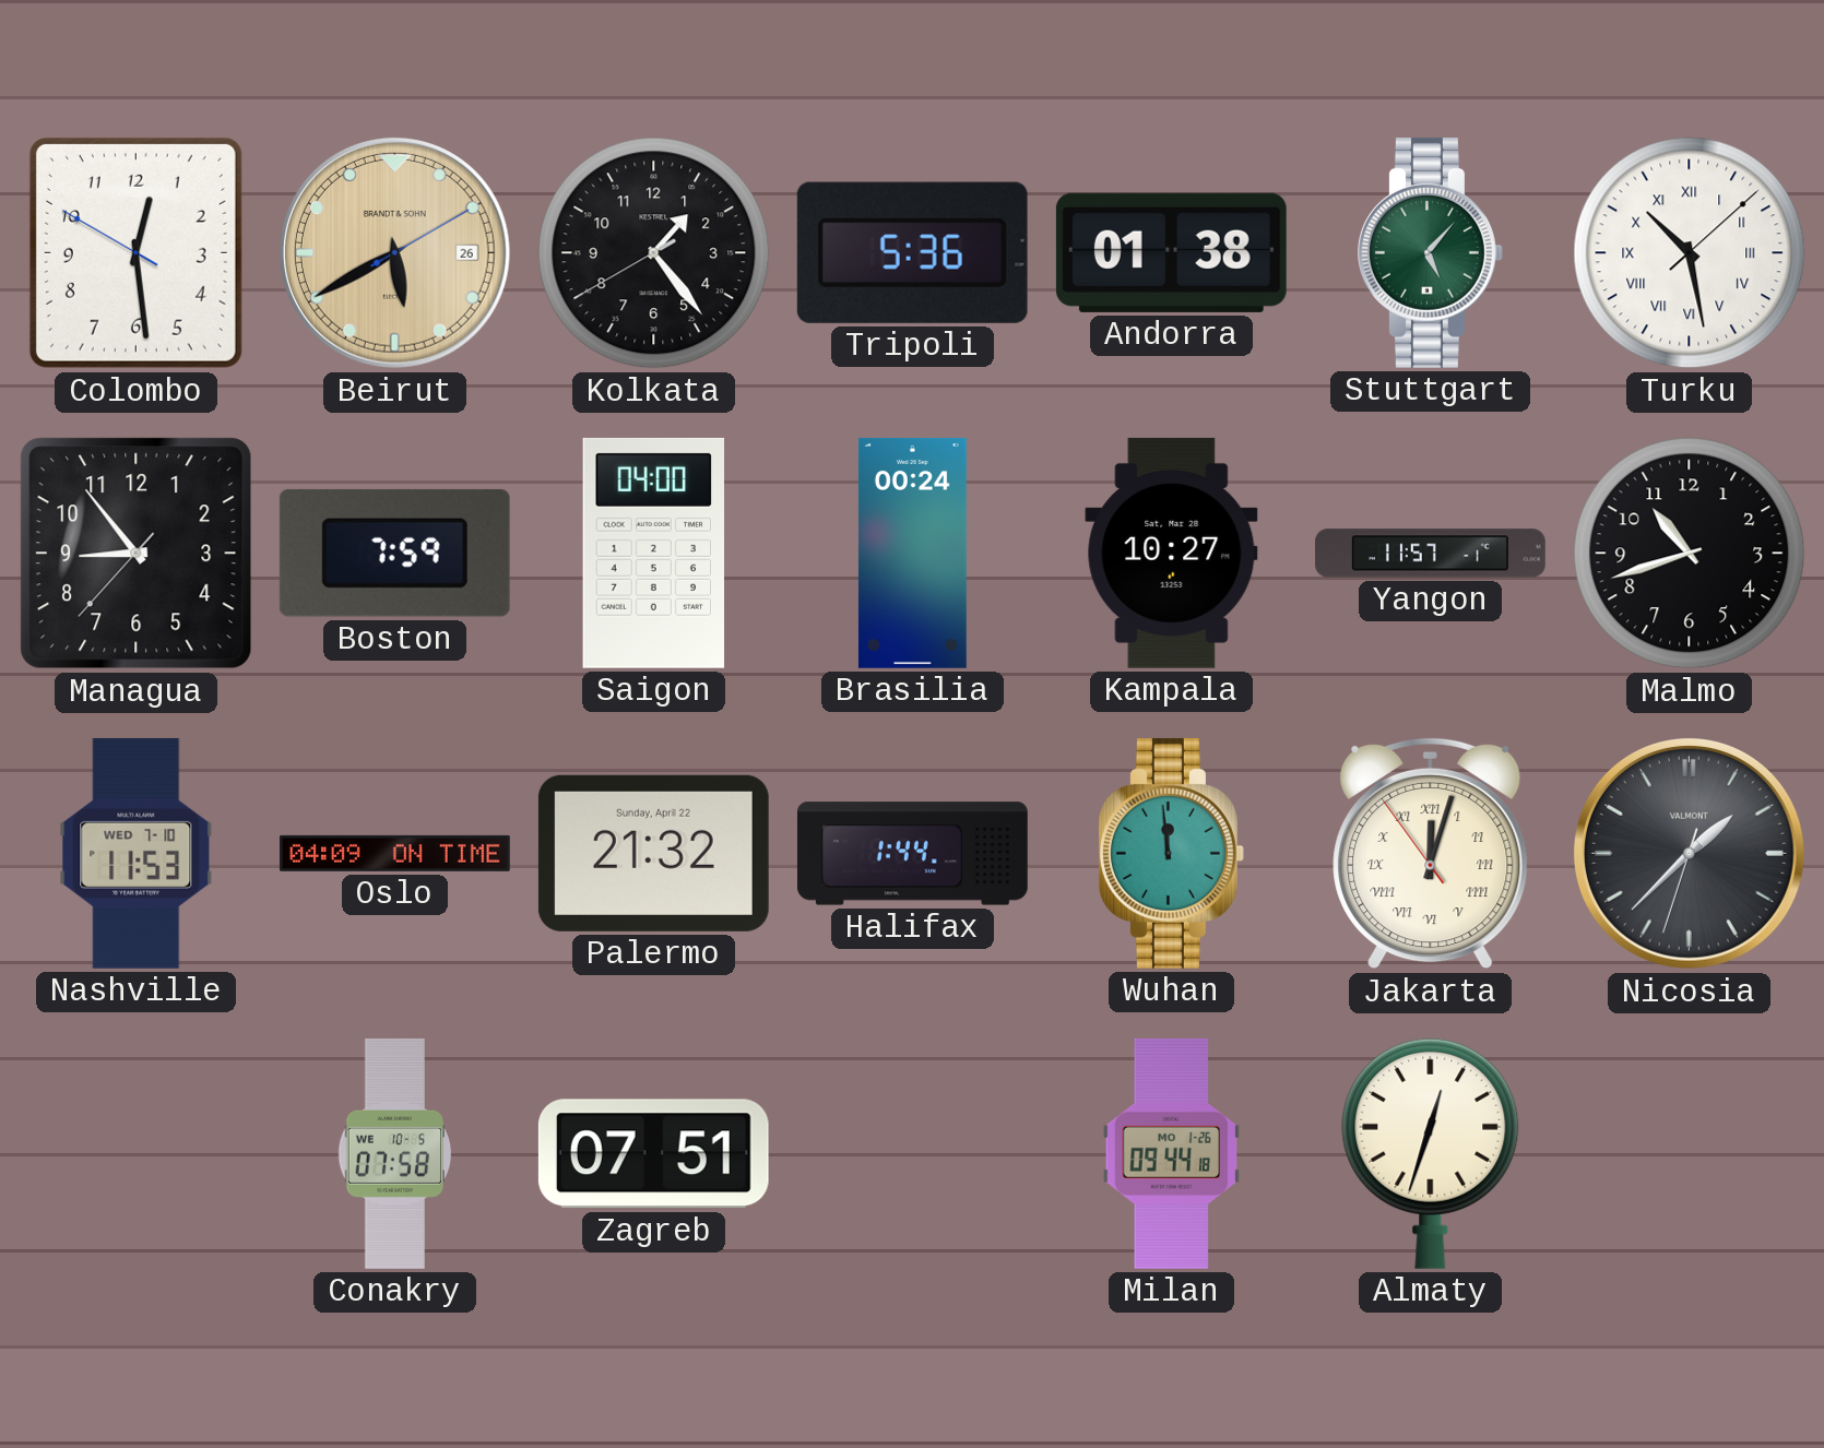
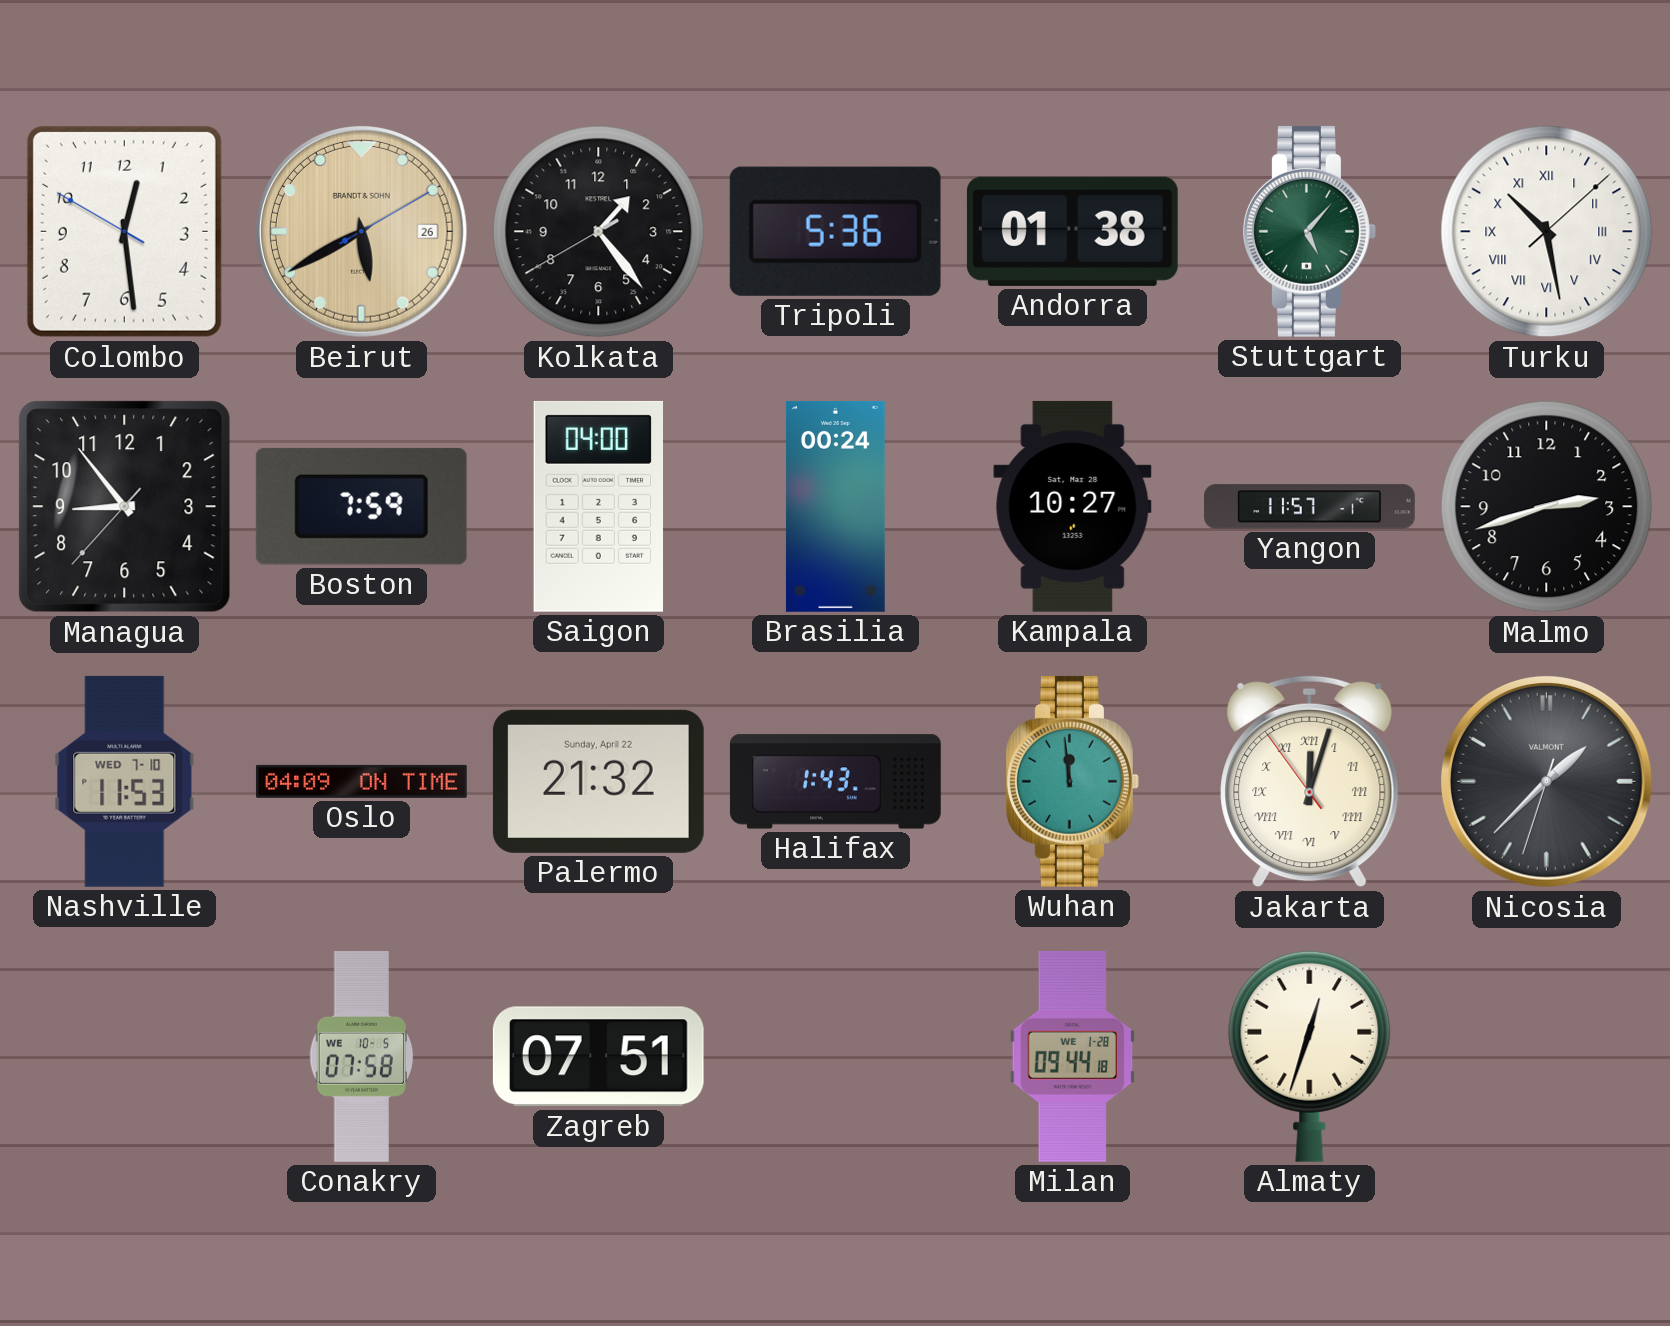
Malmo: 10:42 -> 2:42
Halifax: 1:44 -> 1:43
Milan date: MO 1-26 -> WE 1-28
